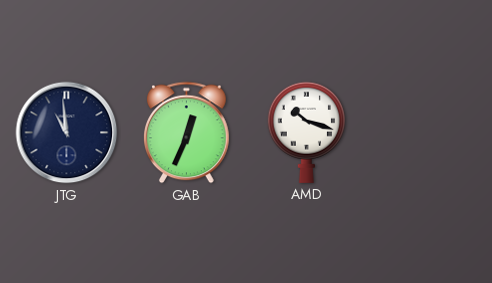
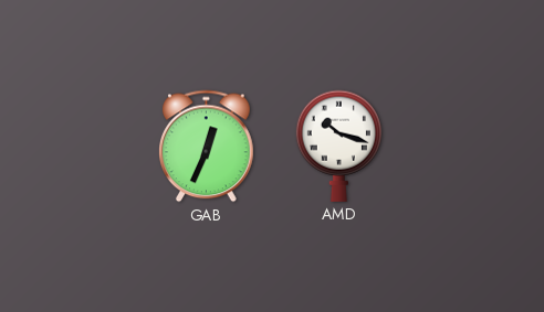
JTG: 10:59 -> none
